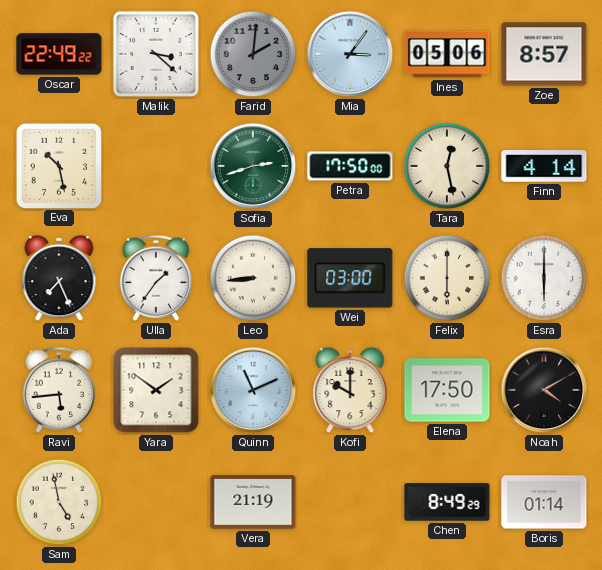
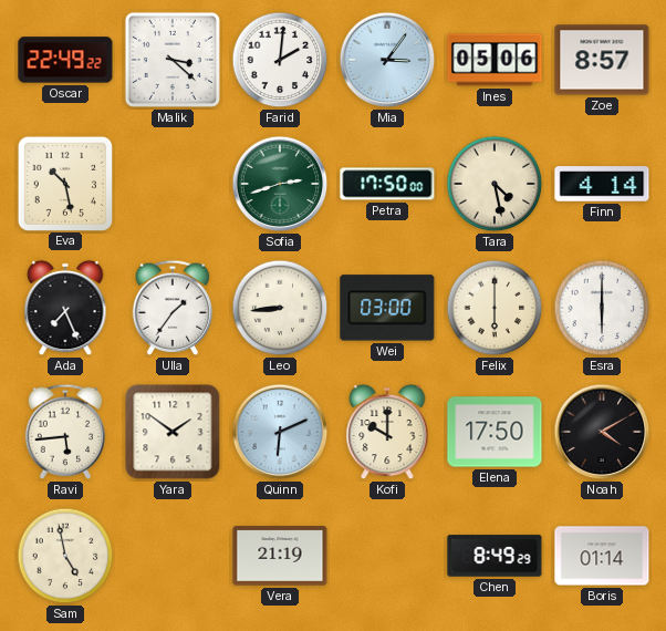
Farid dial: grey -> white
Tara: 12:28 -> 4:28
Quinn: 11:11 -> 6:11
